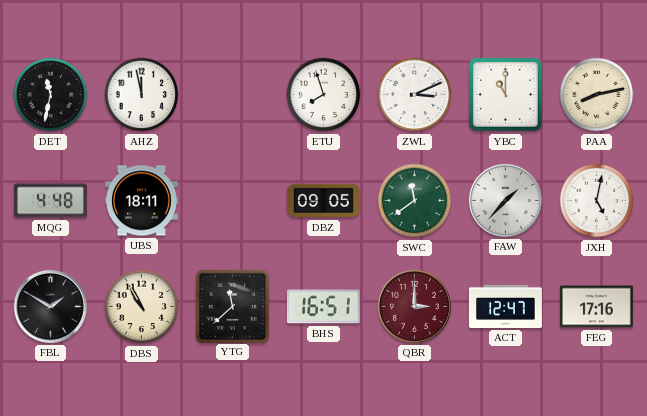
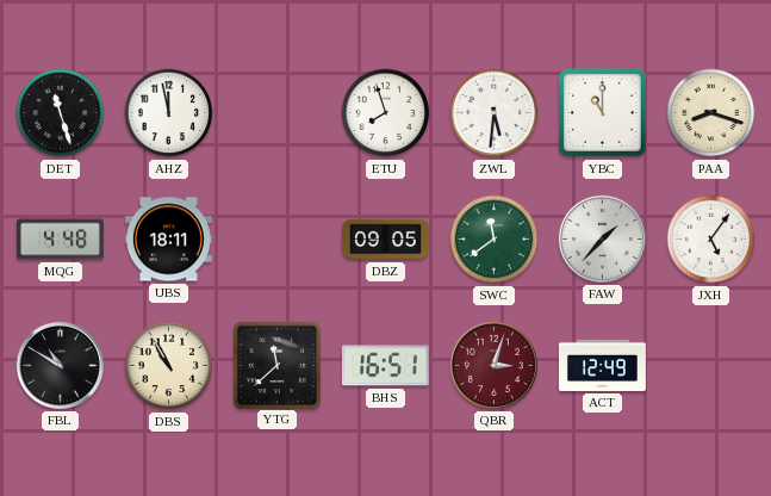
DET: 11:32 -> 11:27
ZWL: 3:11 -> 5:31
PAA: 8:13 -> 8:18
JXH: 5:02 -> 5:06
FBL: 1:50 -> 10:50
QBR: 3:00 -> 3:03
ACT: 12:47 -> 12:49
FEG: 17:16 -> none
